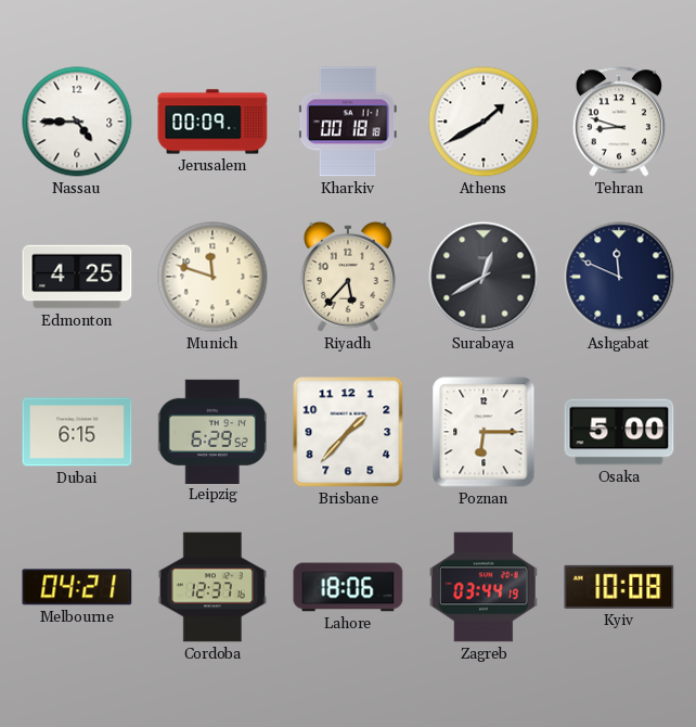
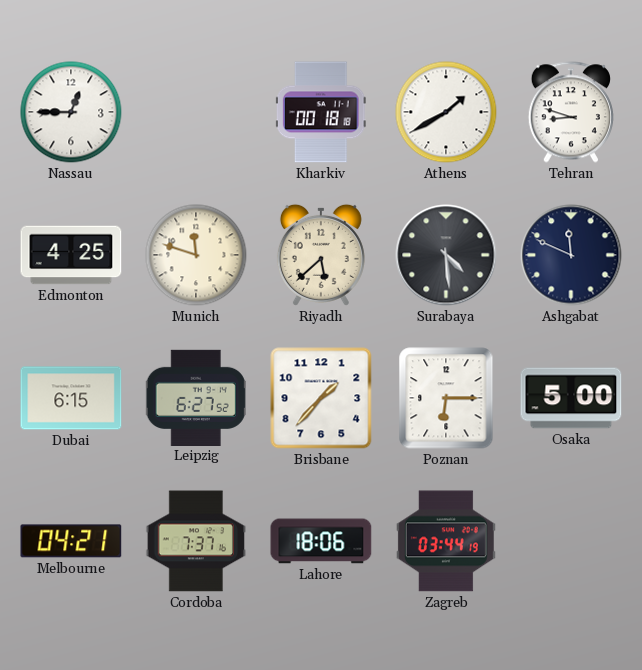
Nassau: 4:45 -> 12:45
Jerusalem: 00:09 -> none
Riyadh: 5:37 -> 5:38
Surabaya: 12:40 -> 4:29
Leipzig: 6:29 -> 6:27
Cordoba: 12:37 -> 7:37
Kyiv: 10:08 -> none
